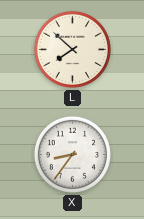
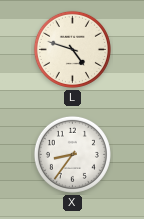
L: 7:52 -> 4:48
